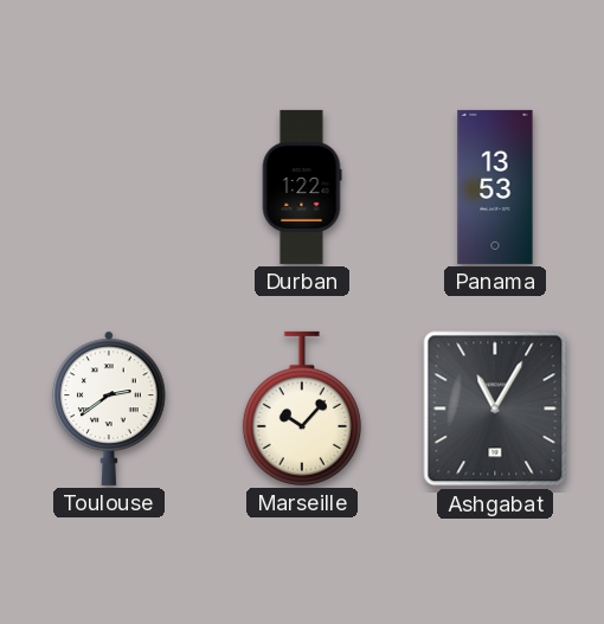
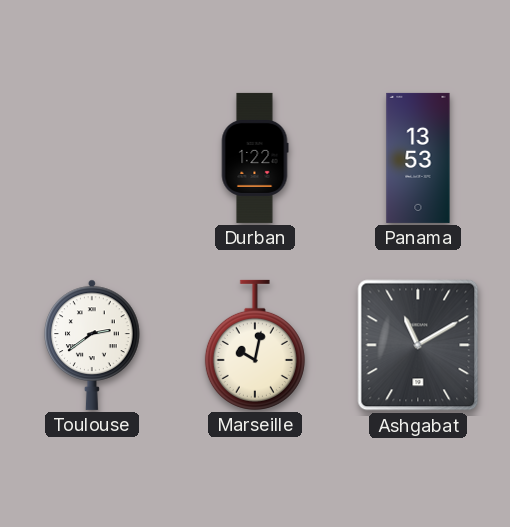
Marseille: 10:07 -> 10:02
Ashgabat: 11:05 -> 11:10
